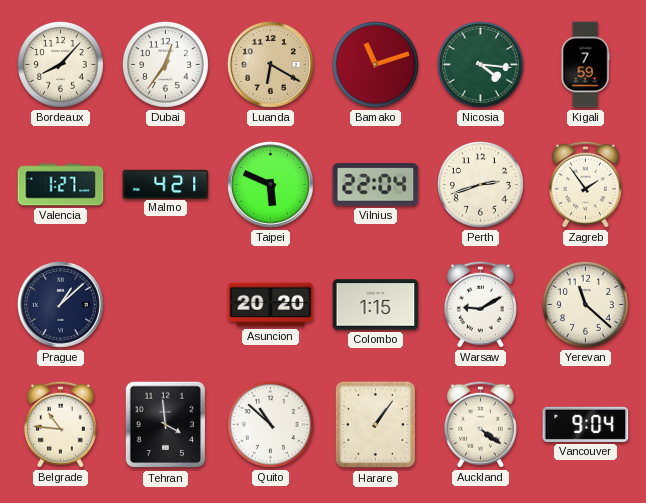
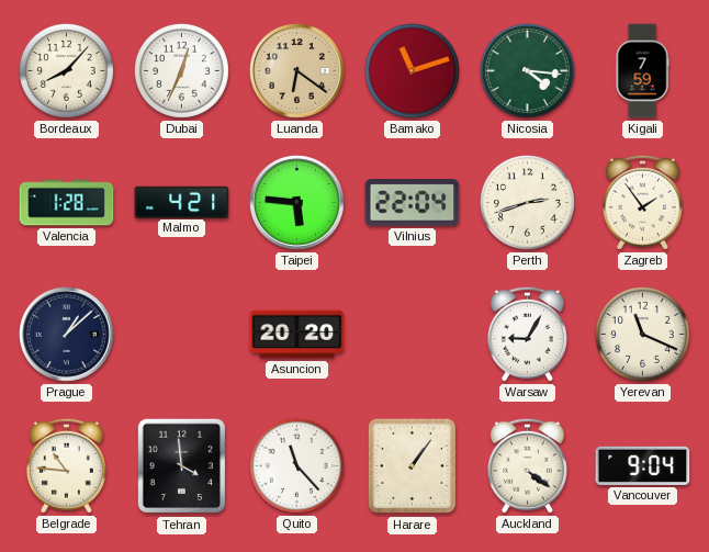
Dubai: 12:36 -> 12:34
Luanda: 6:20 -> 6:21
Valencia: 1:27 -> 1:28
Taipei: 5:49 -> 5:46
Colombo: 1:15 -> none
Warsaw: 9:10 -> 9:05
Yerevan: 11:22 -> 11:19
Quito: 10:52 -> 11:23
